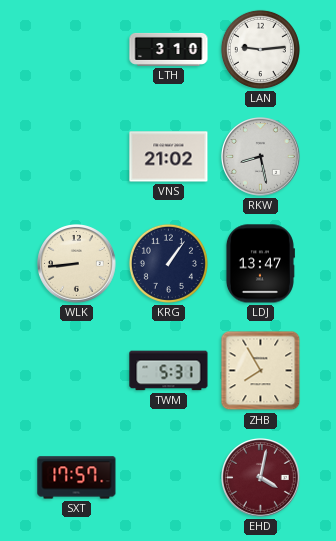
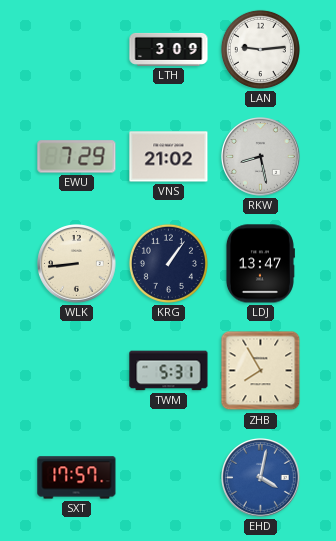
LTH: 3:10 -> 3:09
EWU: none -> 7:29
EHD dial: burgundy -> blue
